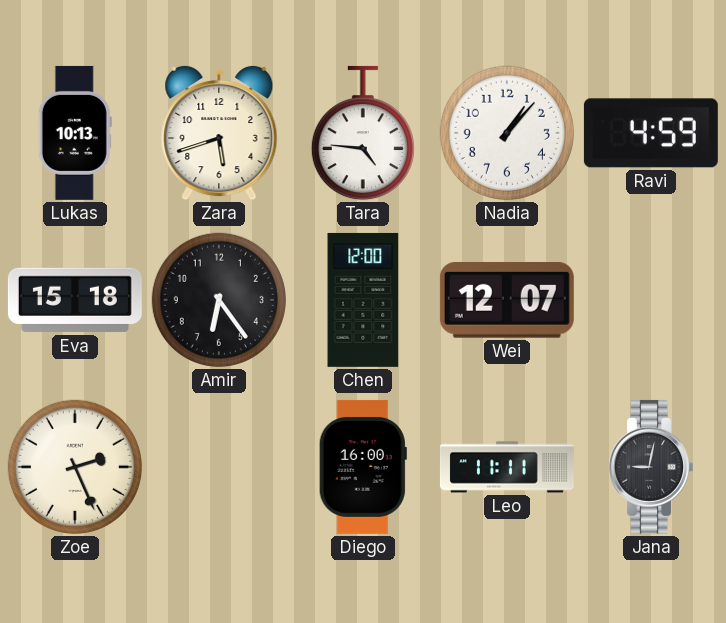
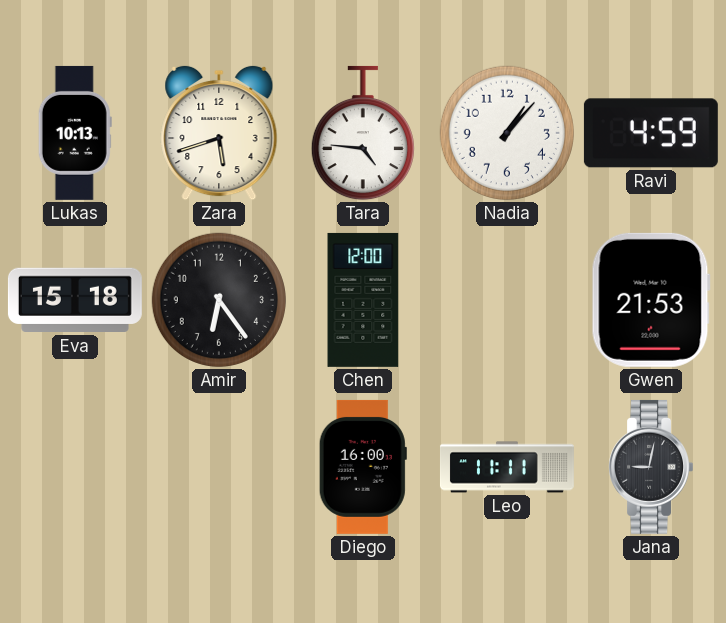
Wei: 12:07 -> none
Gwen: none -> 21:53
Zoe: 2:26 -> none
